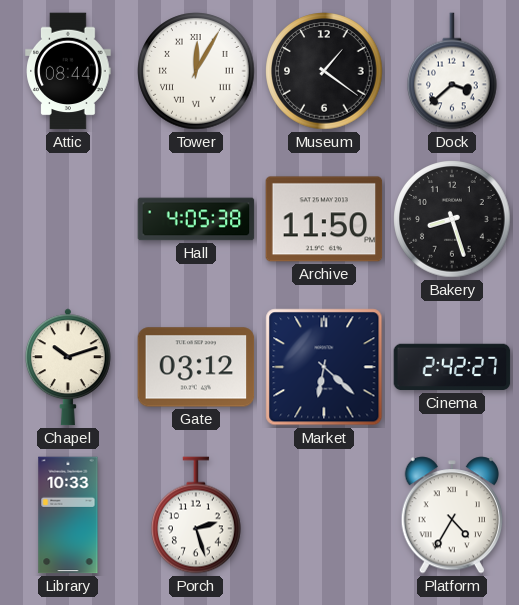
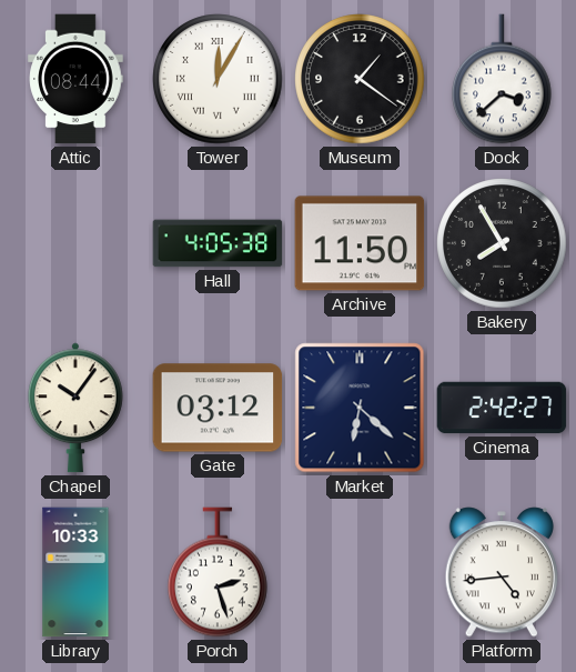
Bakery: 8:27 -> 7:55
Chapel: 10:12 -> 10:06
Platform: 4:35 -> 4:44
